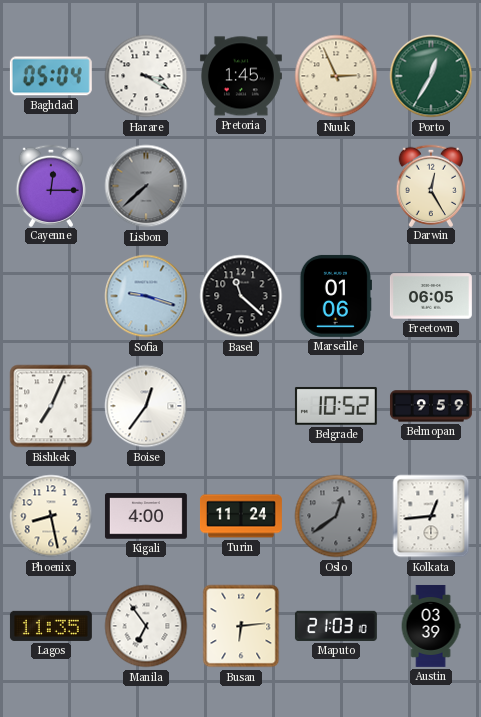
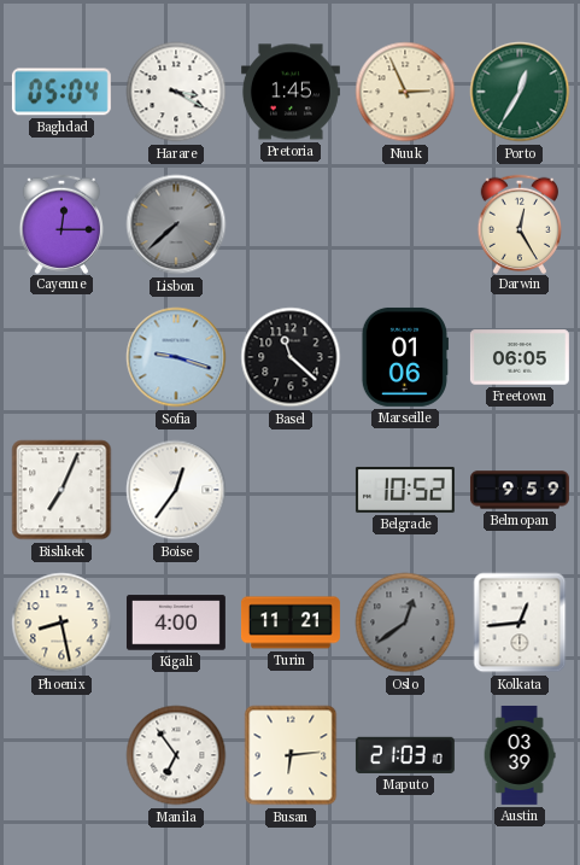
Turin: 11:24 -> 11:21
Lagos: 11:35 -> none
